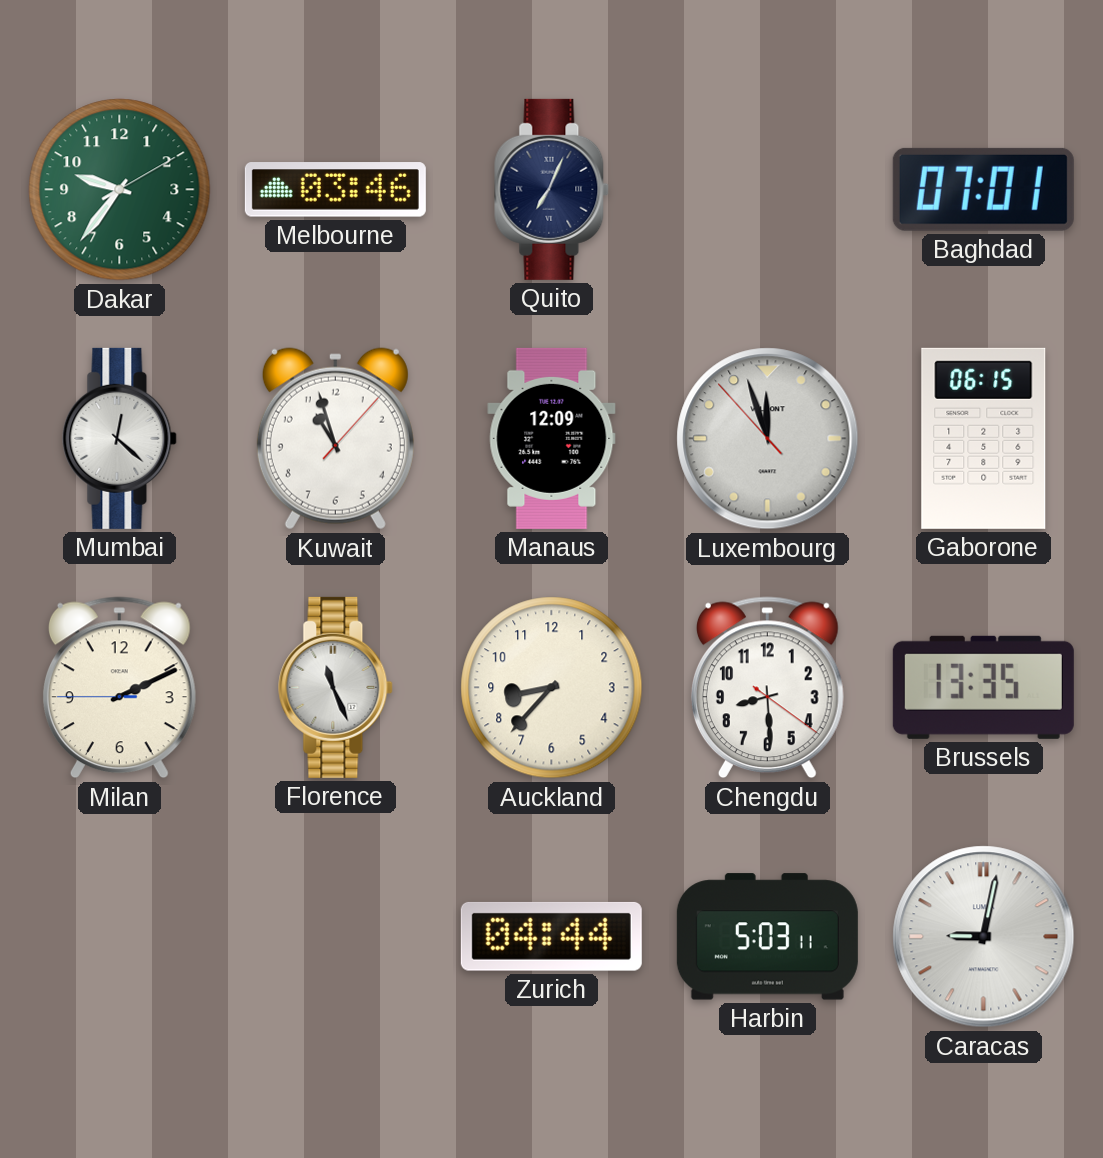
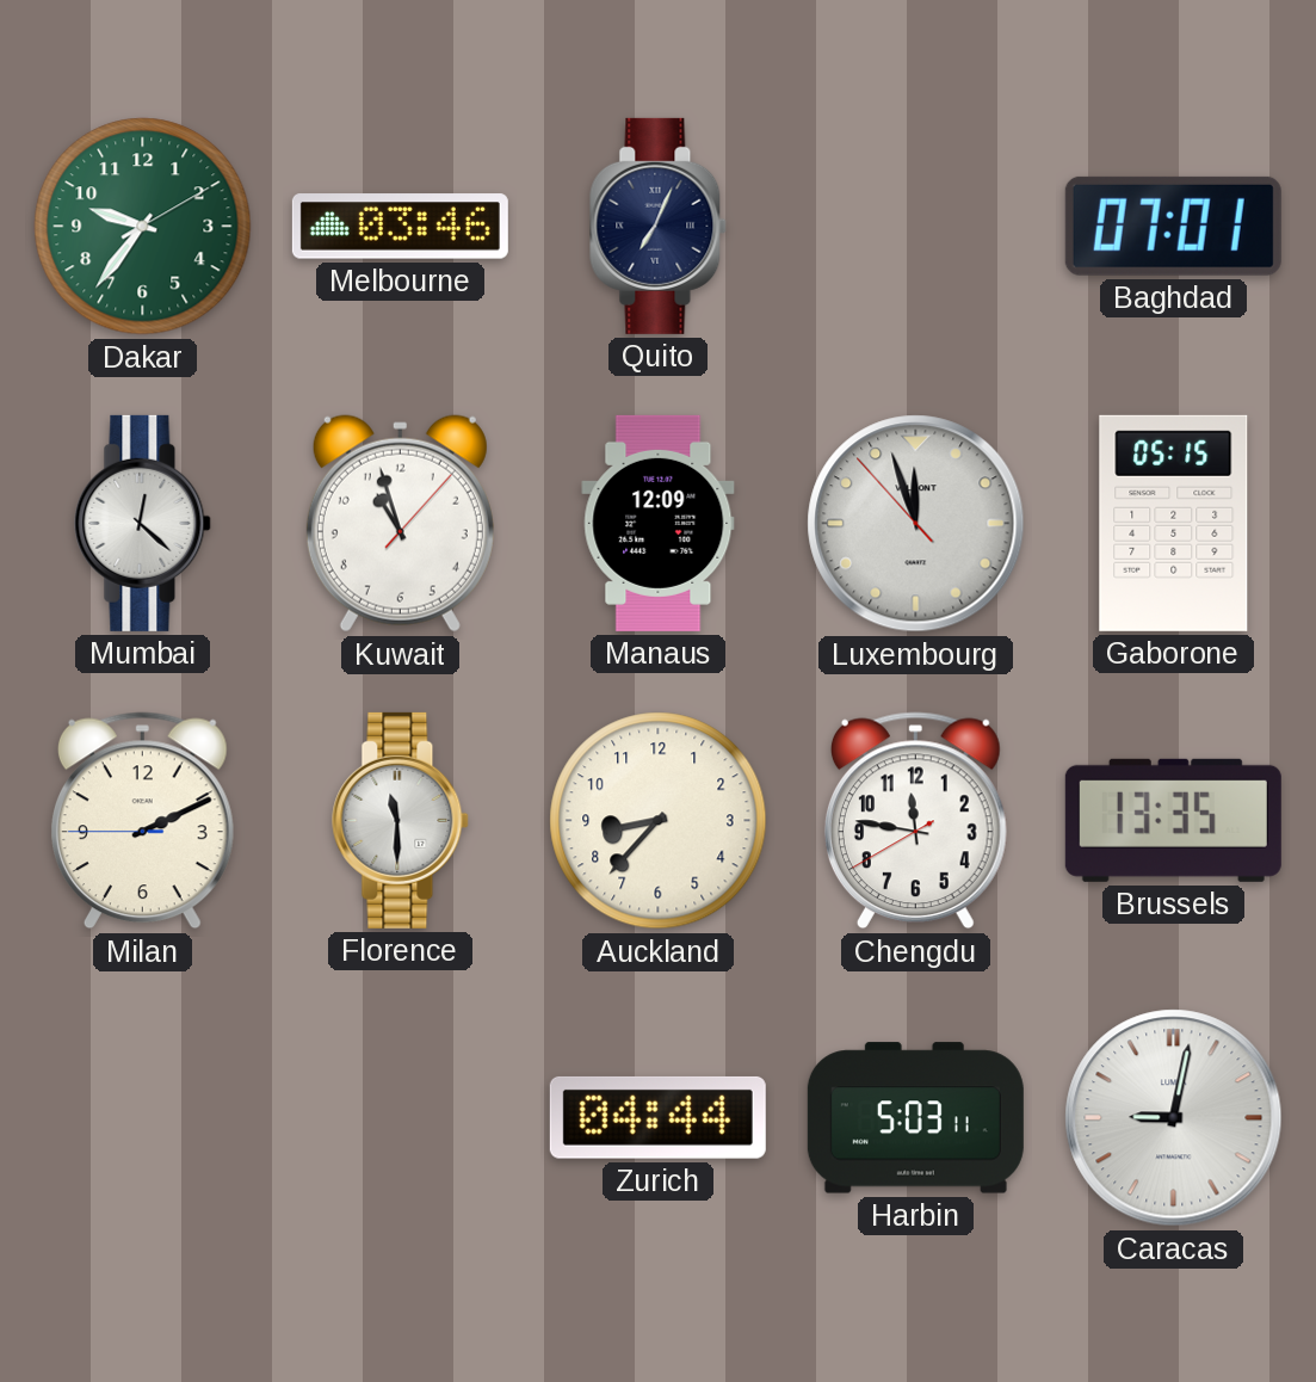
Gaborone: 06:15 -> 05:15
Florence: 11:26 -> 11:30
Chengdu: 8:29 -> 11:46
